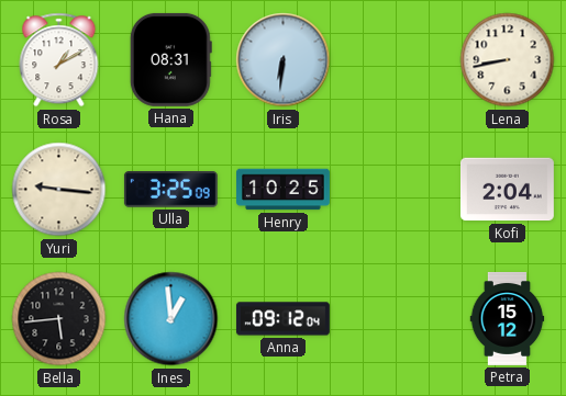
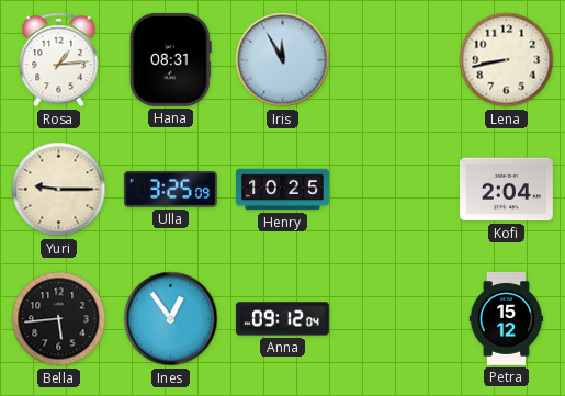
Rosa: 1:10 -> 1:14
Iris: 6:31 -> 11:55
Yuri: 9:16 -> 9:15
Ines: 12:59 -> 12:54
